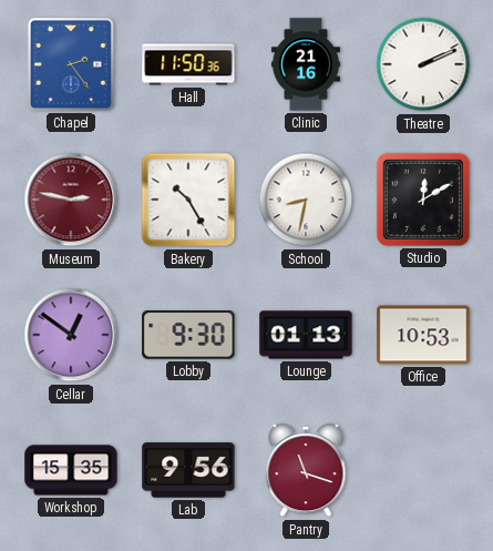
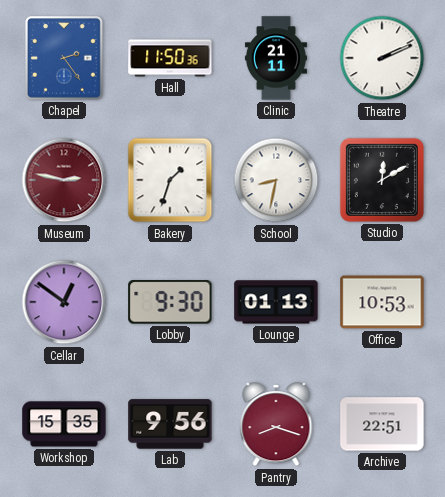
Clinic: 21:16 -> 21:11
Bakery: 10:25 -> 1:33
Pantry: 11:18 -> 8:18
Archive: none -> 22:51
